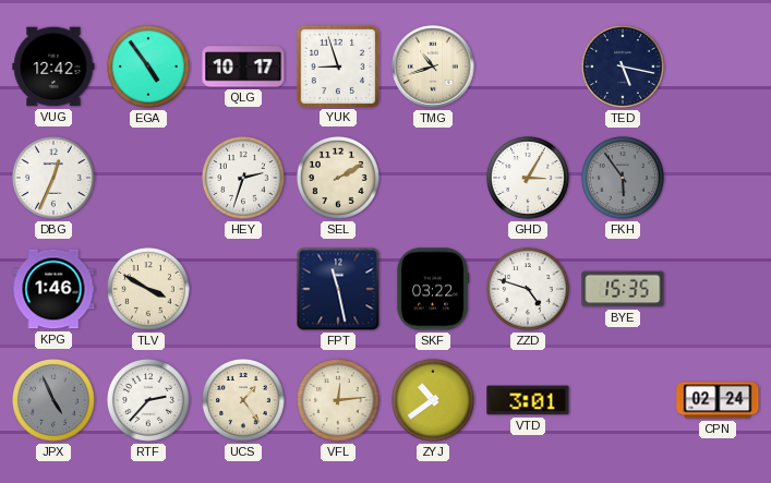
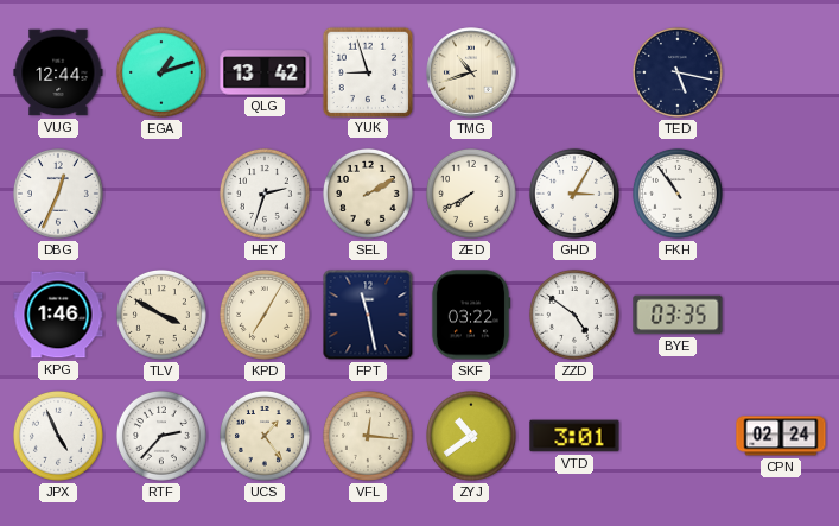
VUG: 12:42 -> 12:44
EGA: 4:54 -> 1:12
QLG: 10:17 -> 13:42
ZED: none -> 7:40
FKH: 5:54 -> 10:54
FKH dial: grey -> white
KPD: none -> 7:05
ZZD: 4:48 -> 4:51
BYE: 15:35 -> 03:35
JPX dial: grey -> white
VFL: 12:14 -> 12:16
